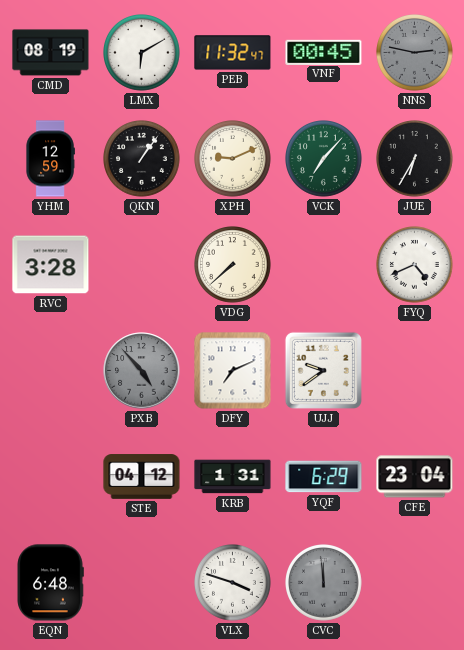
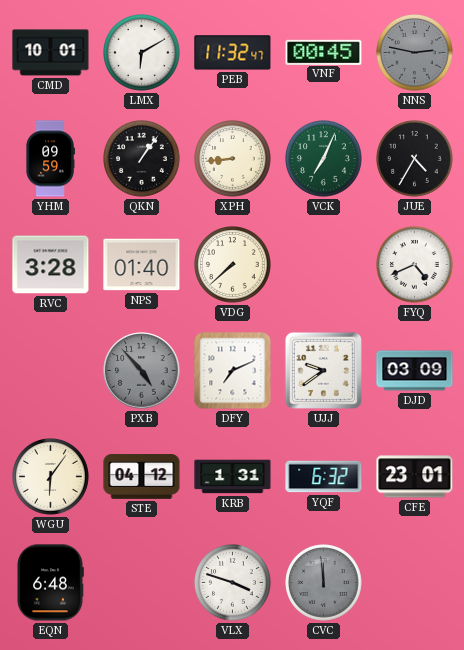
CMD: 08:19 -> 10:01
YHM: 12:59 -> 09:59
XPH: 9:11 -> 8:44
VCK: 7:07 -> 7:04
JUE: 6:35 -> 4:35
NPS: none -> 01:40
DJD: none -> 03:09
WGU: none -> 6:06
YQF: 6:29 -> 6:32
CFE: 23:04 -> 23:01
